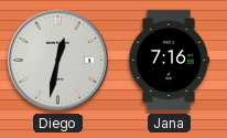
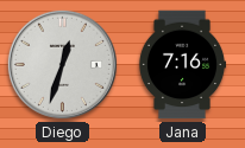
Diego: 12:32 -> 12:33
